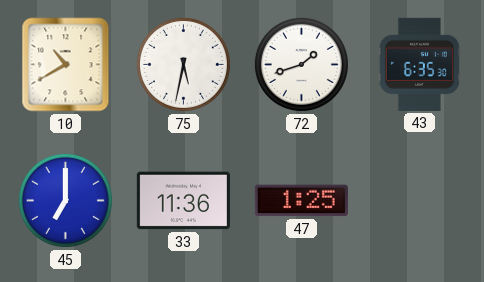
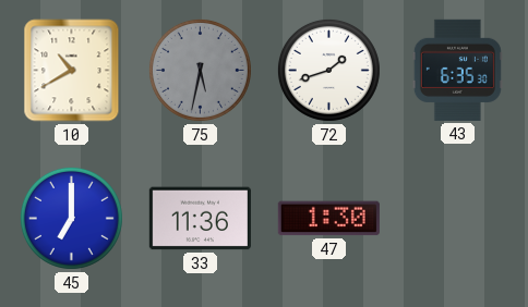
75 dial: white -> grey
47: 1:25 -> 1:30
